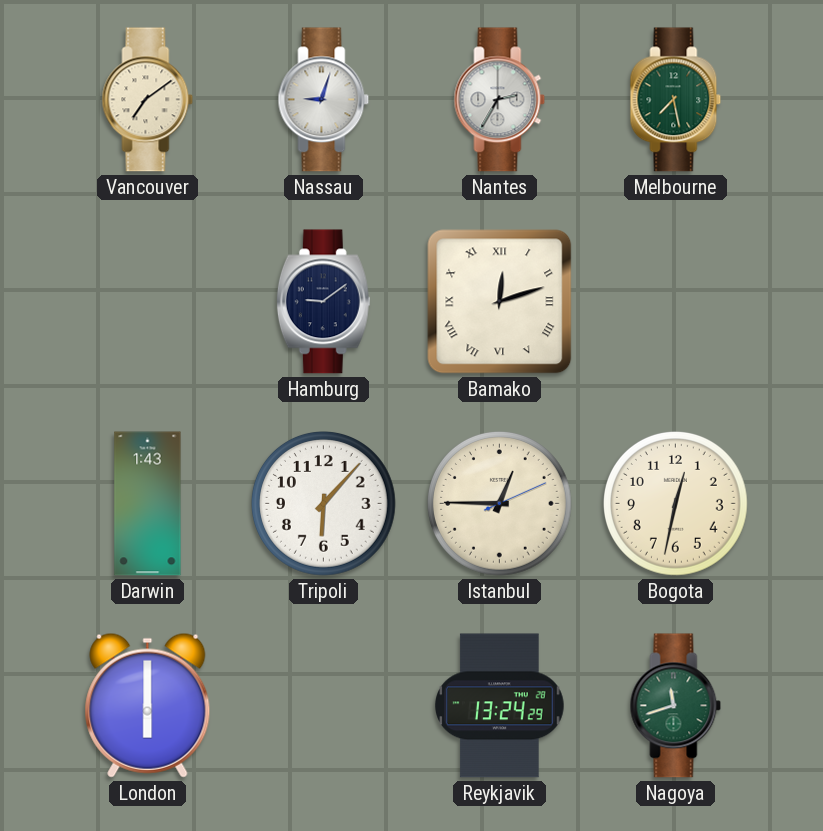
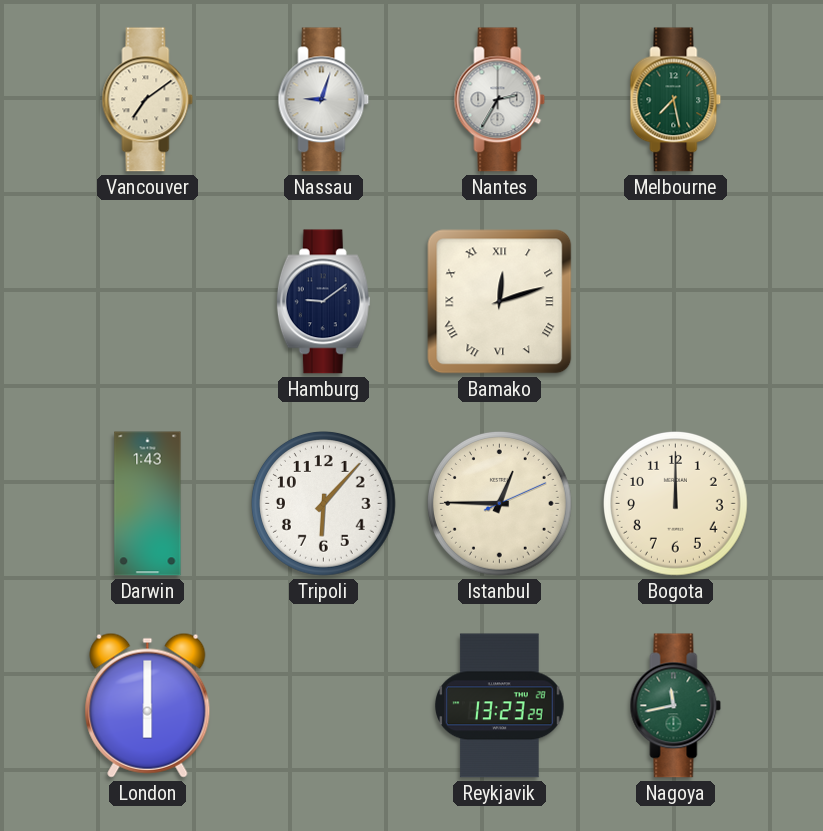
Bogota: 12:32 -> 12:00
Reykjavik: 13:24 -> 13:23
Nagoya: 11:42 -> 11:43
